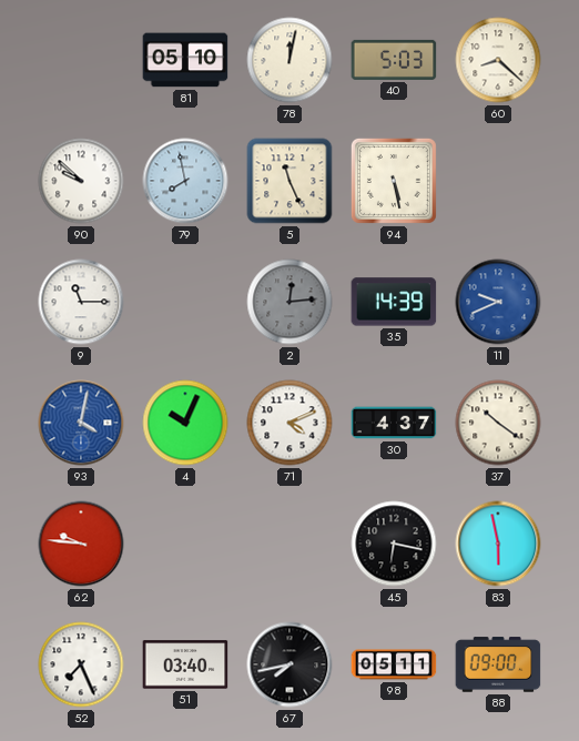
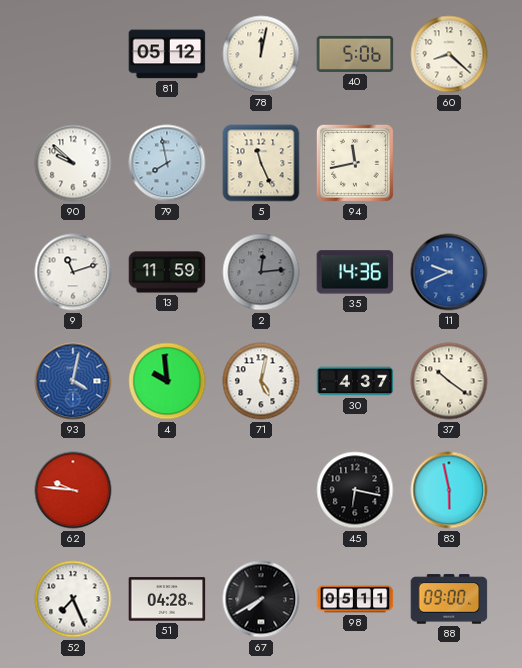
81: 05:10 -> 05:12
40: 5:03 -> 5:06
94: 5:28 -> 11:43
9: 11:15 -> 11:12
13: none -> 11:59
35: 14:39 -> 14:36
4: 10:04 -> 9:59
71: 4:11 -> 5:02
51: 03:40 -> 04:28
67: 7:43 -> 7:40
